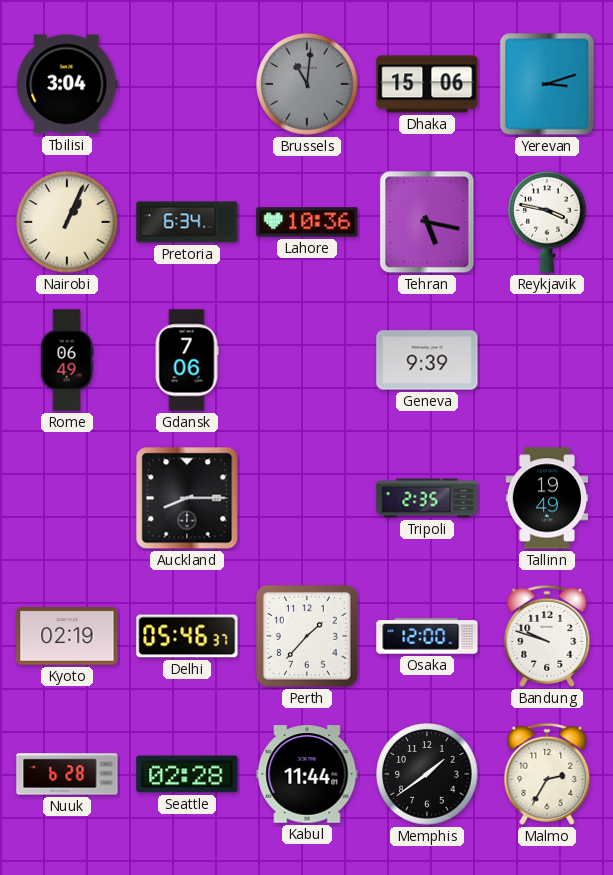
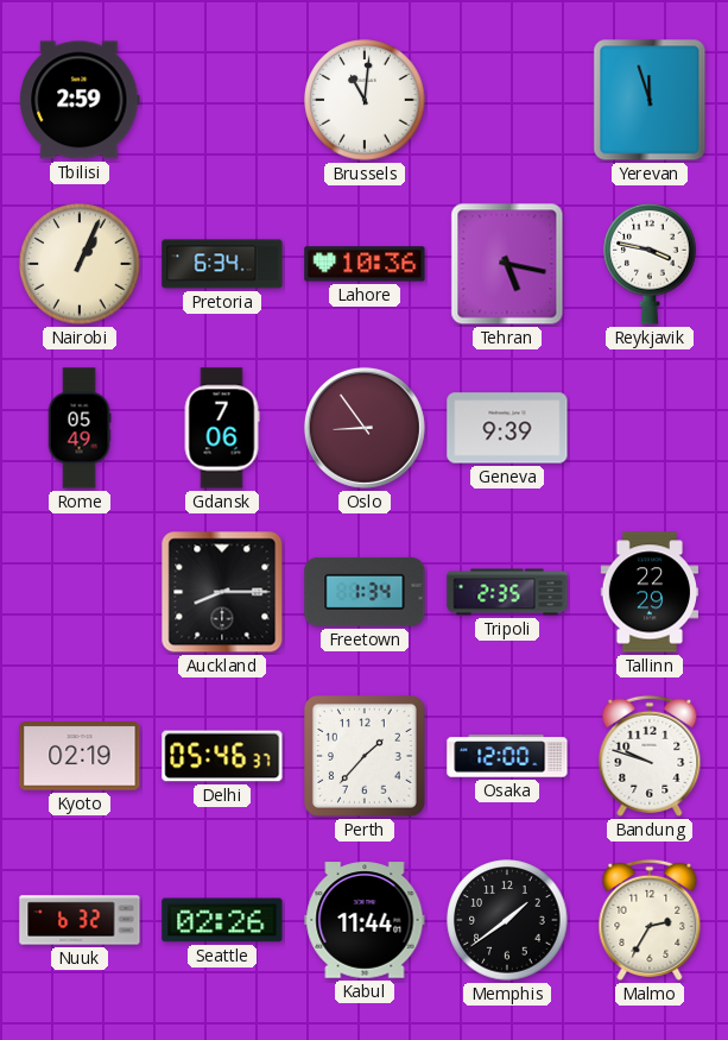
Tbilisi: 3:04 -> 2:59
Brussels dial: grey -> white
Dhaka: 15:06 -> none
Yerevan: 3:12 -> 11:57
Rome: 06:49 -> 05:49
Oslo: none -> 8:54
Freetown: none -> 1:34
Tallinn: 19:49 -> 22:29
Nuuk: 6:28 -> 6:32
Seattle: 02:28 -> 02:26
